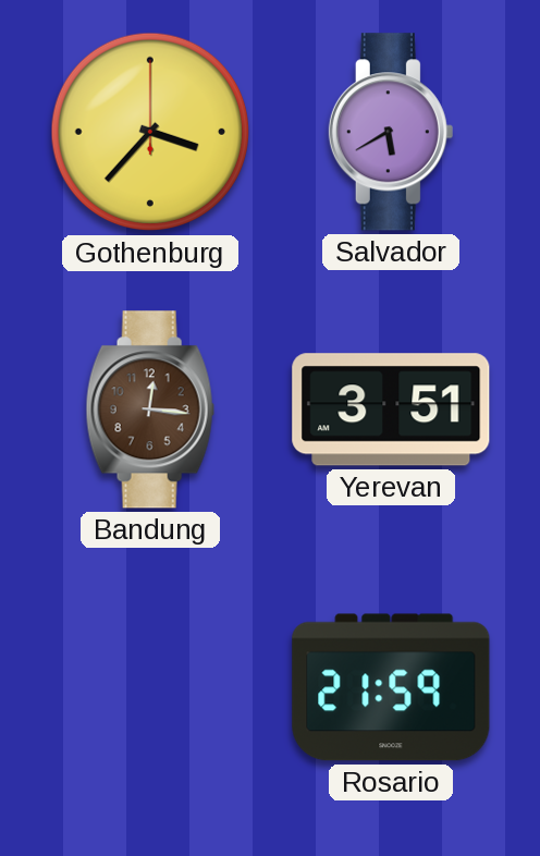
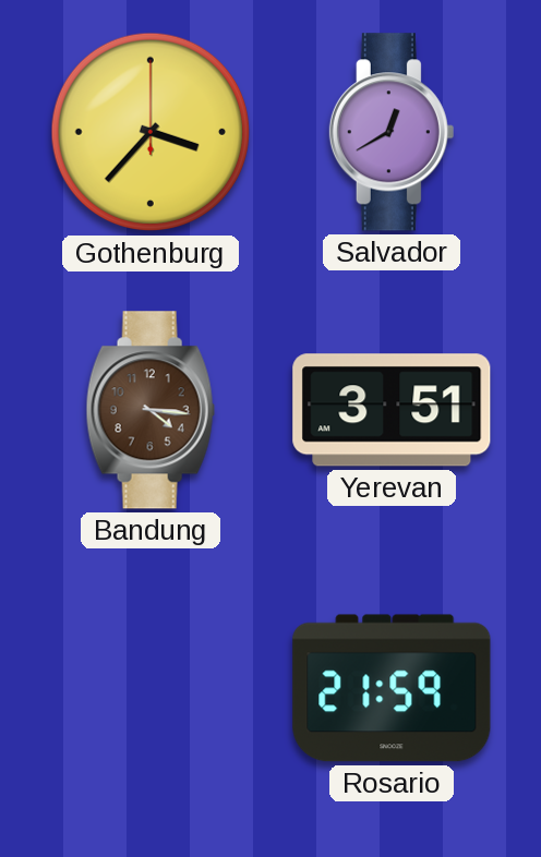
Salvador: 5:40 -> 12:40
Bandung: 12:16 -> 4:16
